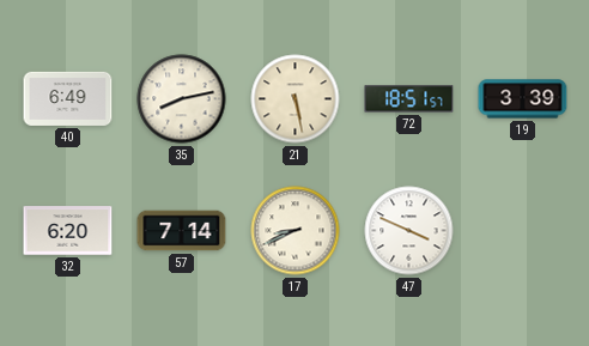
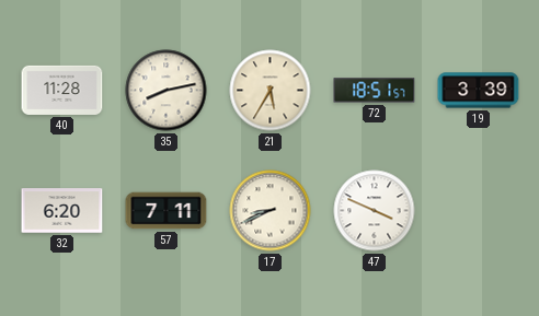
40: 6:49 -> 11:28
21: 5:28 -> 5:35
57: 7:14 -> 7:11
